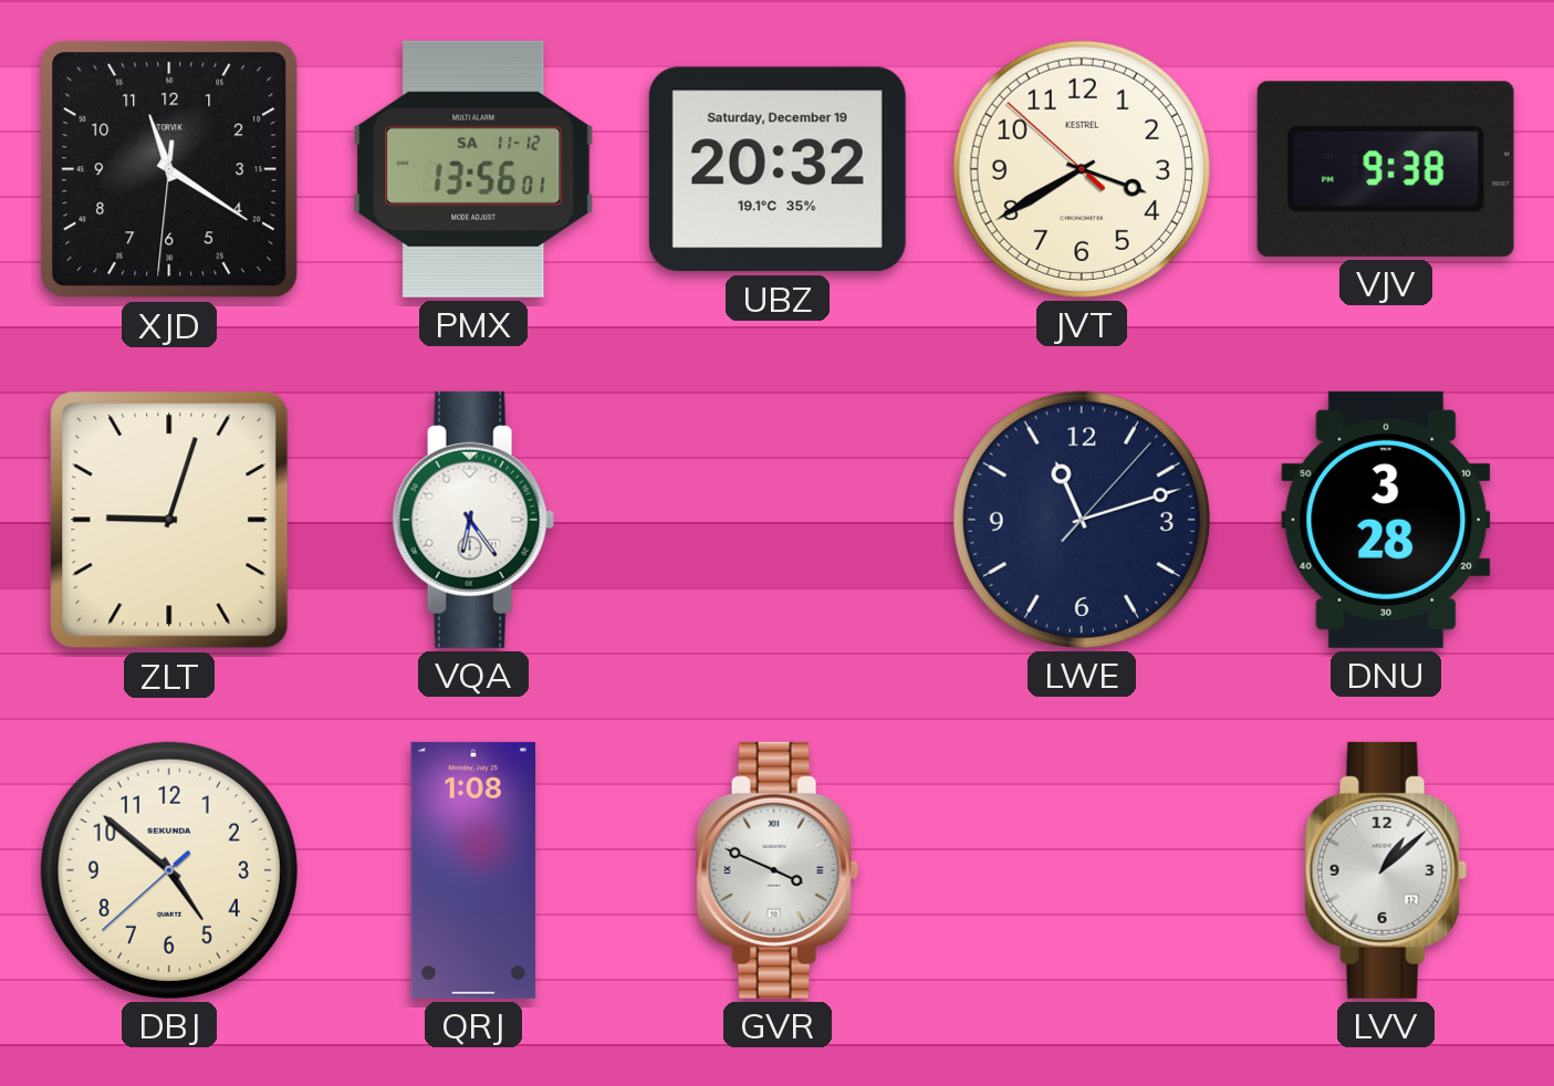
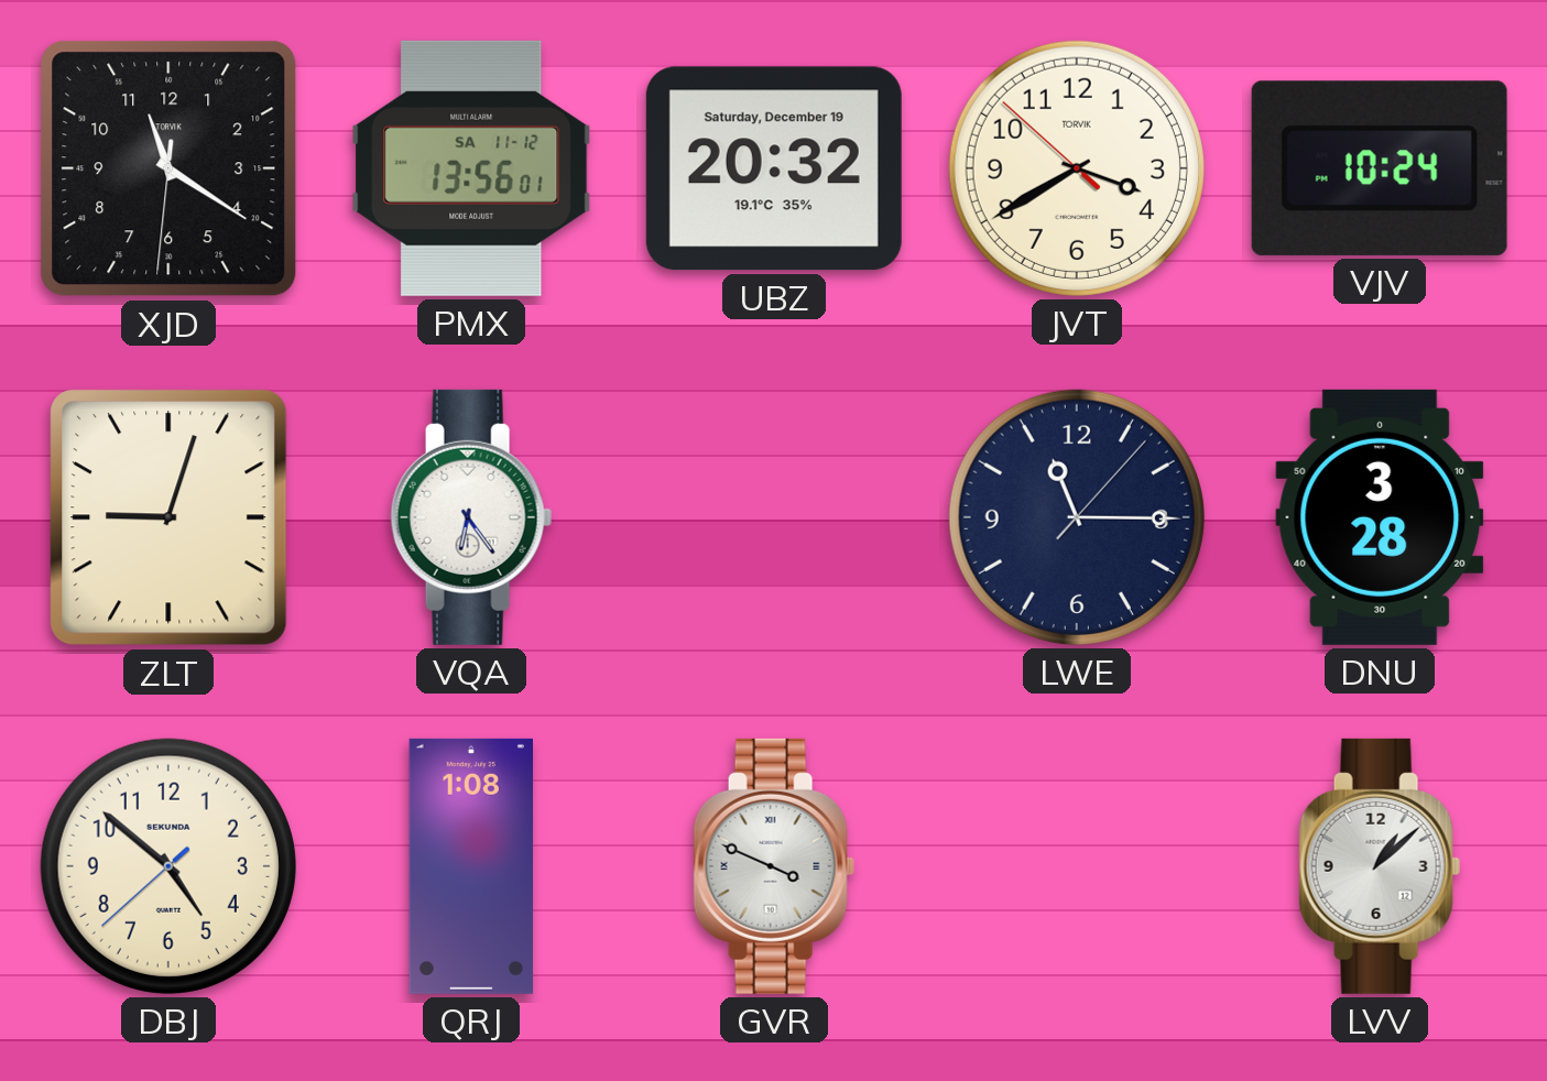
JVT brand: KESTREL -> TORVIK
VJV: 9:38 -> 10:24
LWE: 11:12 -> 11:15
